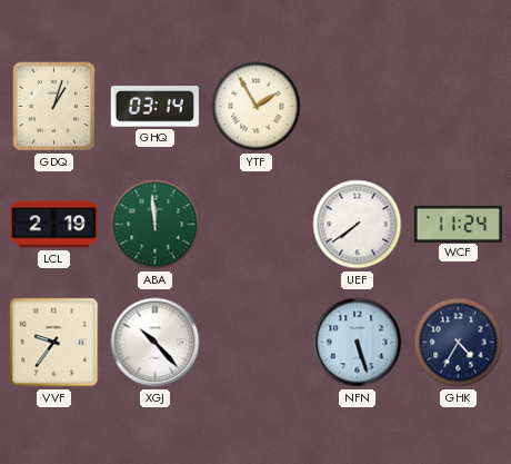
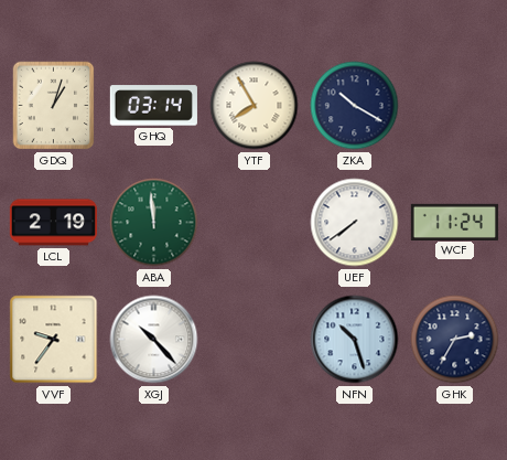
YTF: 1:55 -> 7:55
ZKA: none -> 10:20
NFN: 5:27 -> 10:27
GHK: 4:35 -> 2:35
